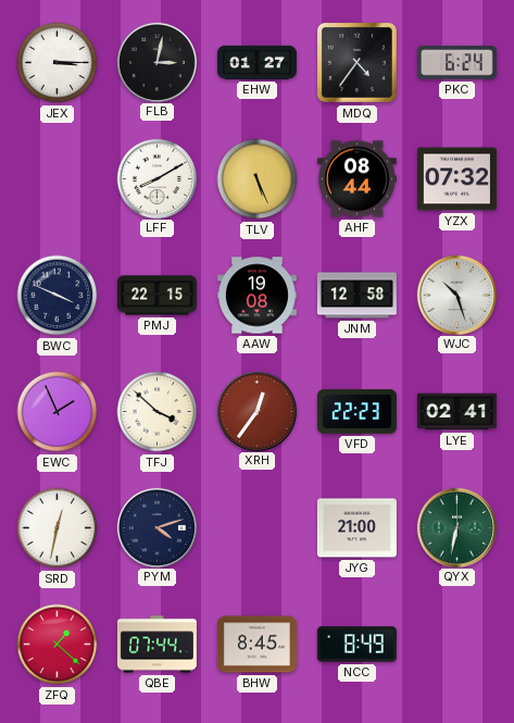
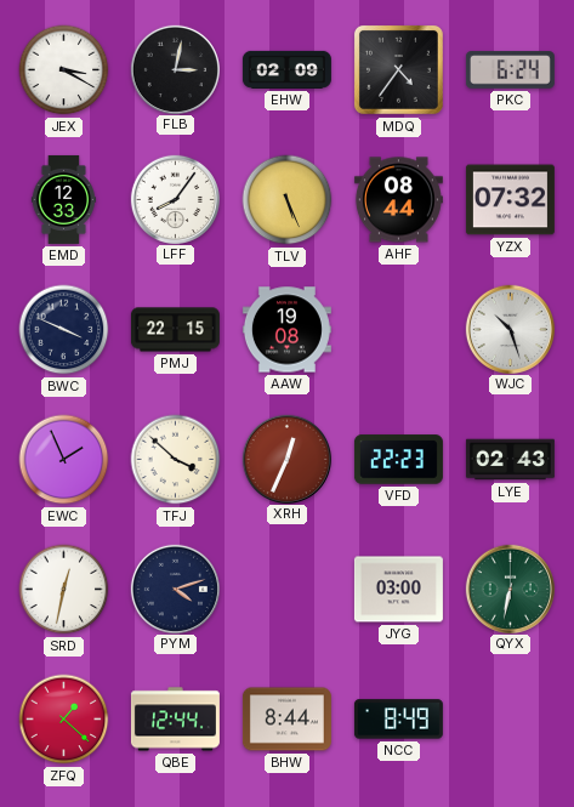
JEX: 3:15 -> 3:20
EHW: 01:27 -> 02:09
EMD: none -> 12:33
LFF: 8:10 -> 8:06
JNM: 12:58 -> none
XRH: 12:36 -> 12:34
LYE: 02:41 -> 02:43
JYG: 21:00 -> 03:00
QBE: 07:44 -> 12:44
BHW: 8:45 -> 8:44
